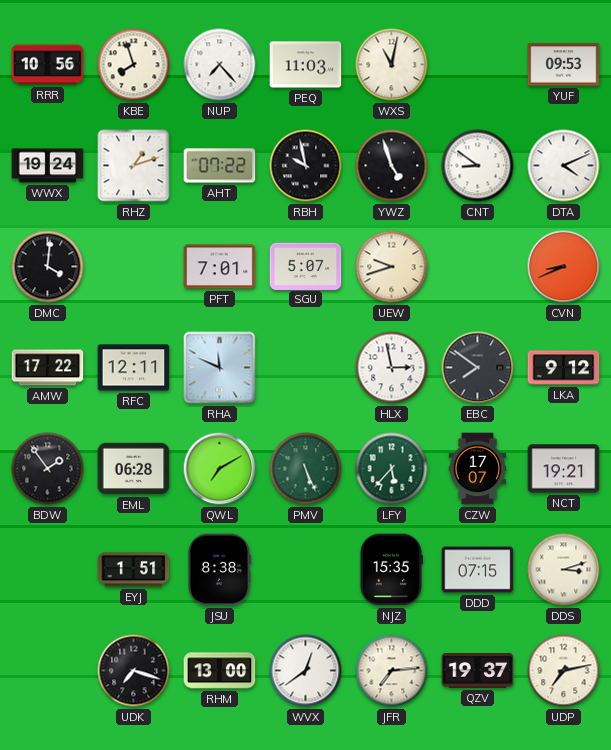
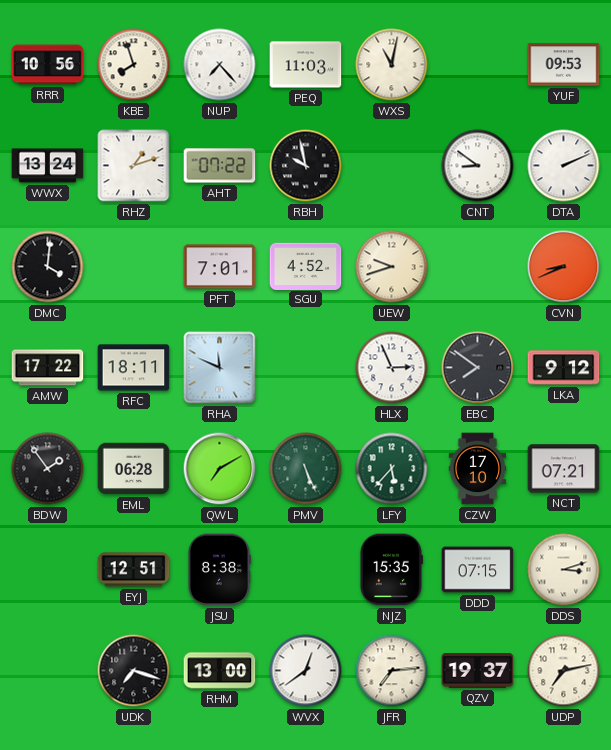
WWX: 19:24 -> 13:24
YWZ: 4:57 -> none
DTA: 4:11 -> 2:11
SGU: 5:07 -> 4:52
RFC: 12:11 -> 18:11
HLX: 2:58 -> 2:56
CZW: 17:07 -> 17:10
NCT: 19:21 -> 07:21
EYJ: 1:51 -> 12:51
